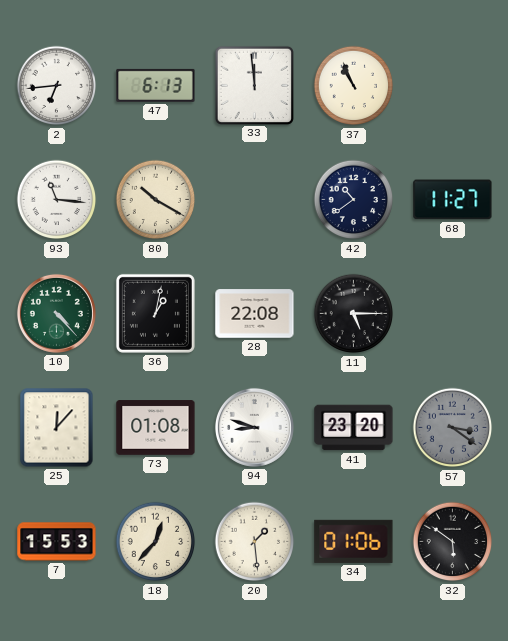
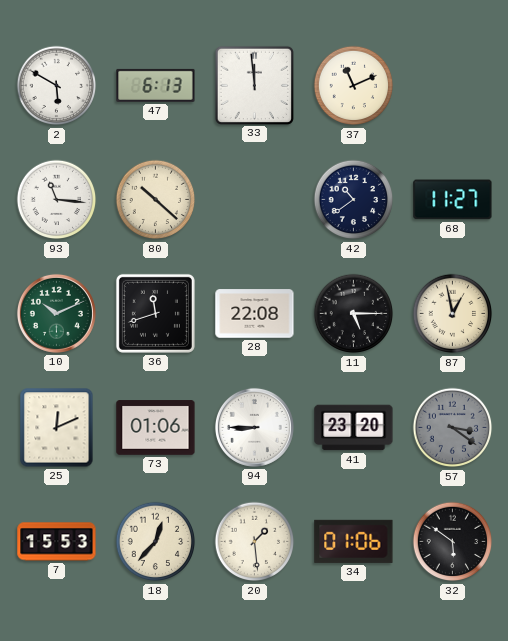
2: 6:44 -> 5:50
37: 10:56 -> 11:11
80: 10:20 -> 10:22
10: 4:23 -> 10:11
36: 1:02 -> 11:42
87: none -> 12:58
25: 12:07 -> 12:11
73: 01:08 -> 01:06
94: 8:48 -> 8:45
